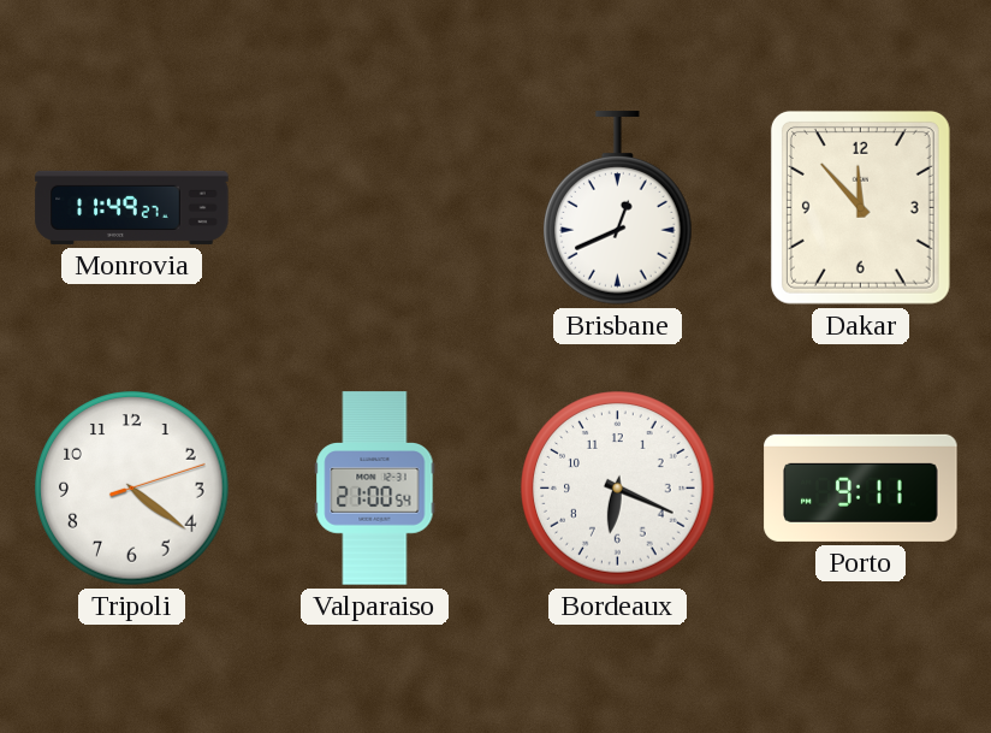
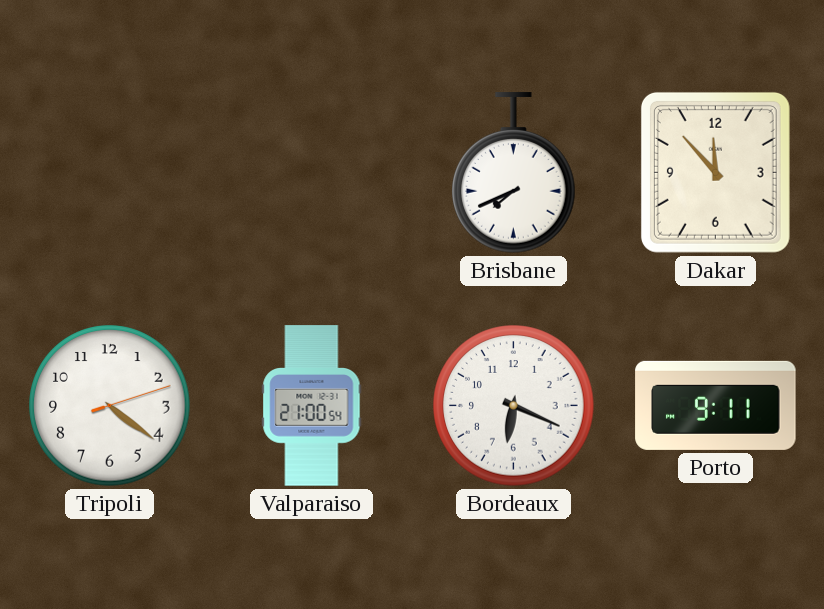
Monrovia: 11:49 -> none
Brisbane: 12:41 -> 7:41
